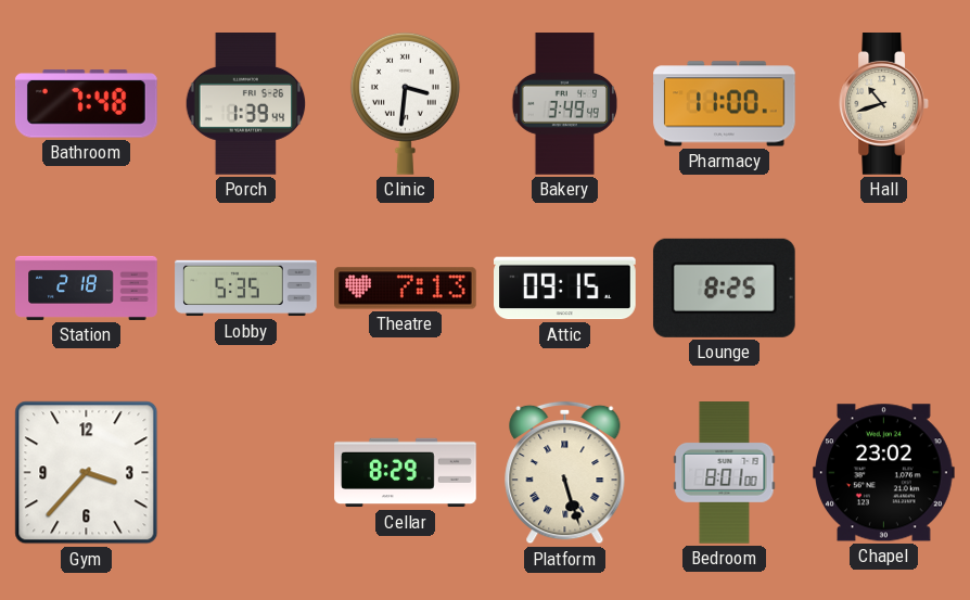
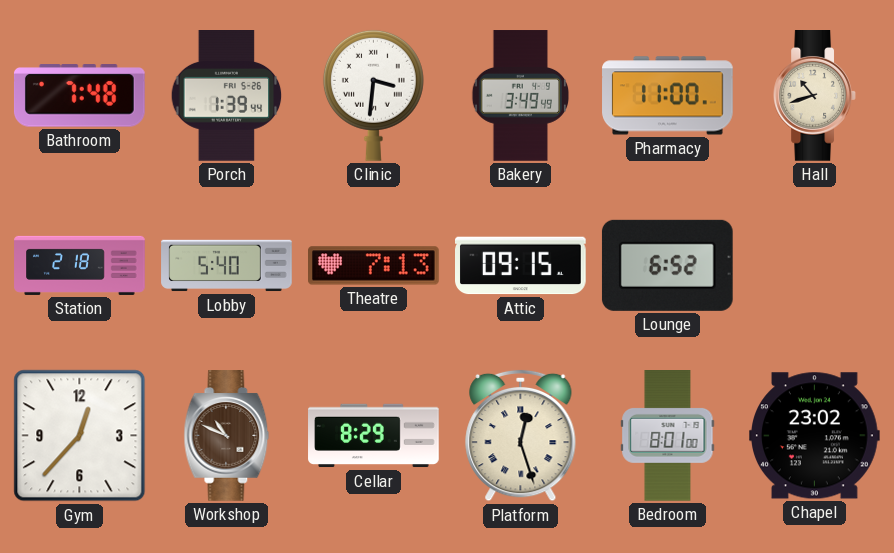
Lobby: 5:35 -> 5:40
Lounge: 8:25 -> 6:52
Gym: 3:37 -> 12:37
Workshop: none -> 10:49
Platform: 5:27 -> 12:27
